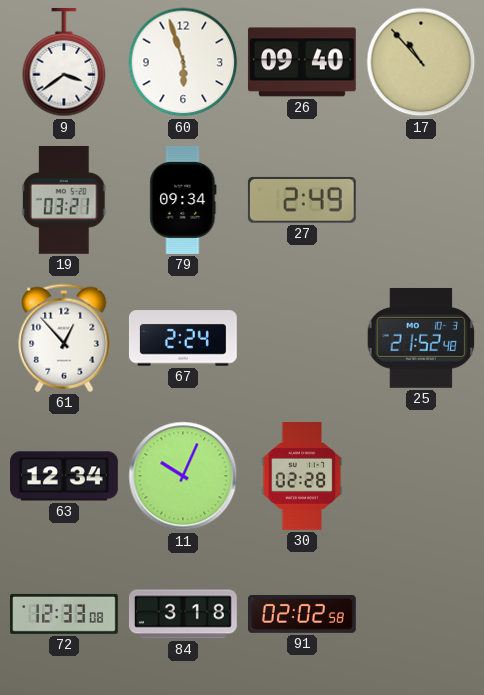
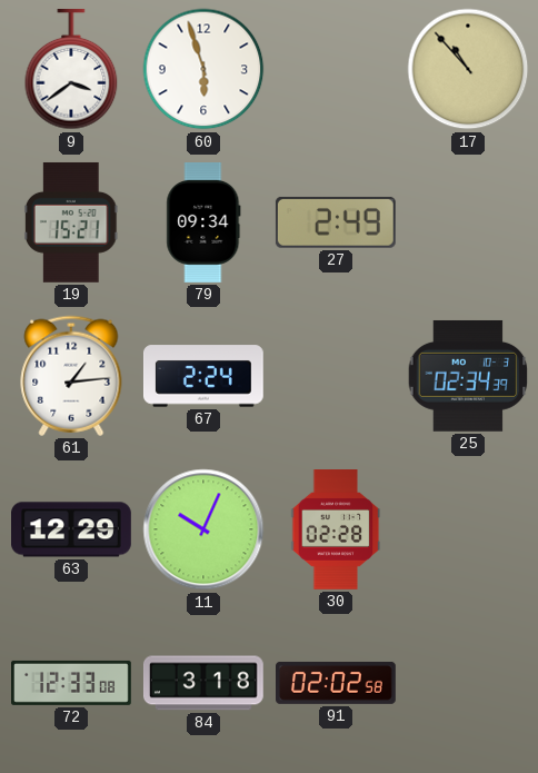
26: 09:40 -> none
19: 03:21 -> 15:21
61: 12:53 -> 1:14
25: 21:52 -> 02:34
63: 12:34 -> 12:29
